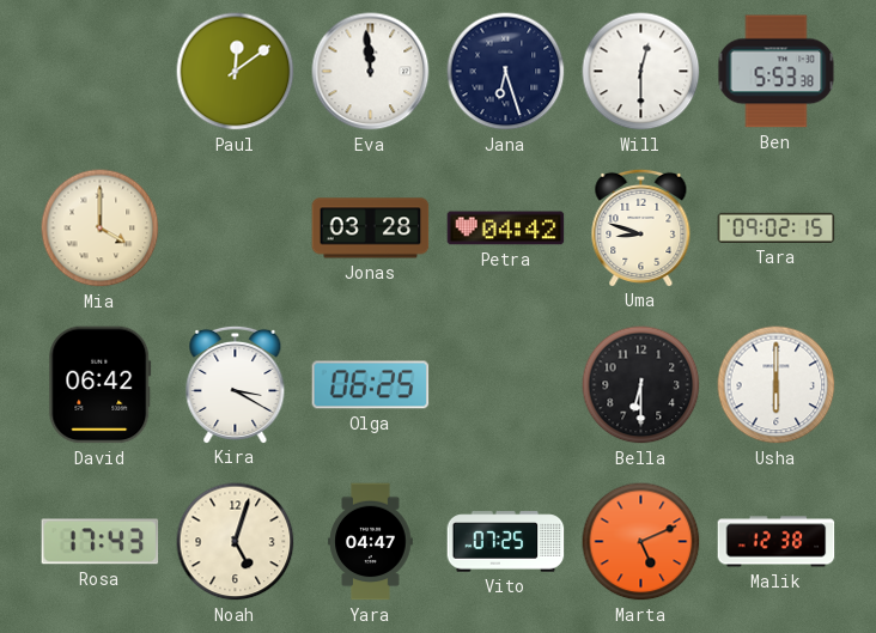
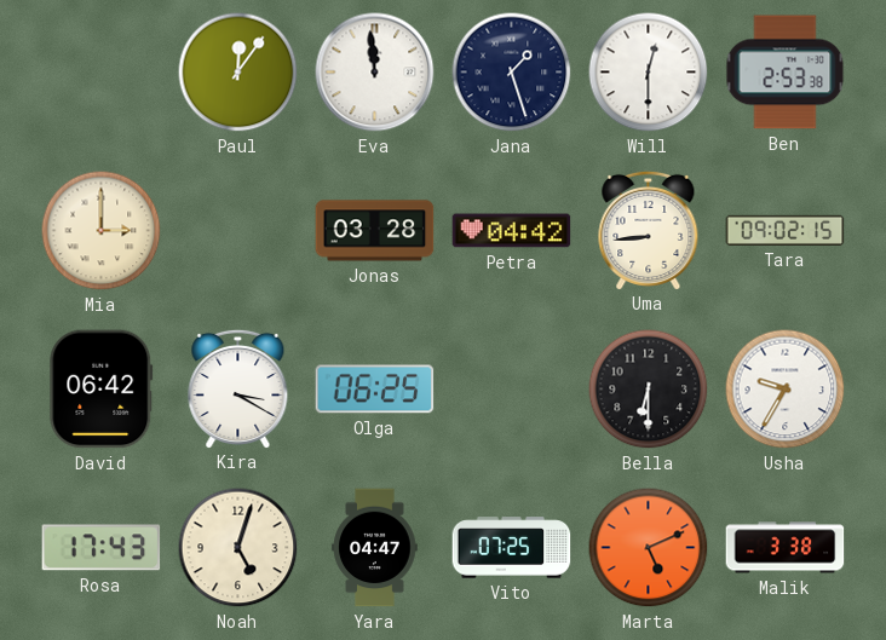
Paul: 12:09 -> 12:06
Jana: 6:27 -> 1:27
Ben: 5:53 -> 2:53
Mia: 4:00 -> 3:00
Uma: 8:48 -> 8:44
Usha: 6:00 -> 9:35
Malik: 12:38 -> 3:38
